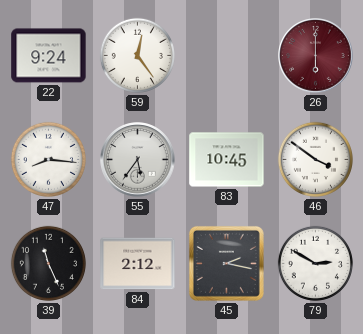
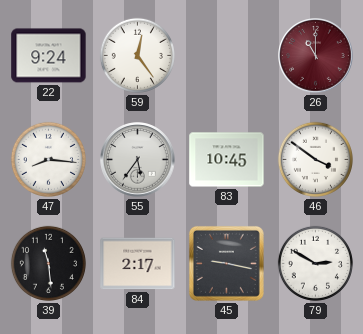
26: 6:00 -> 11:00
39: 11:26 -> 11:29
84: 2:12 -> 2:17
45: 2:17 -> 9:17
